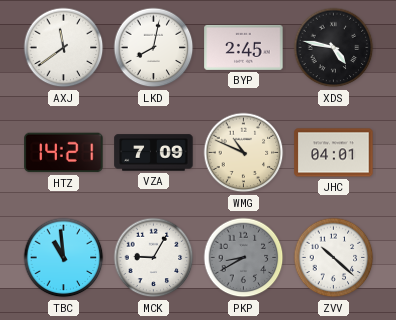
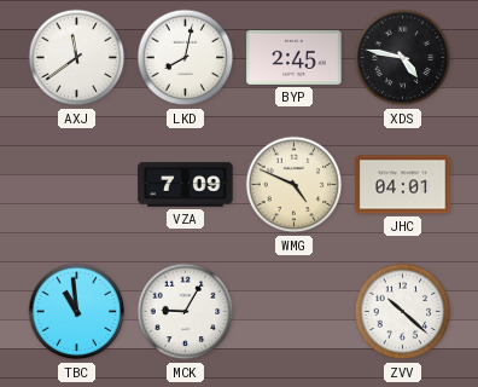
HTZ: 14:21 -> none
WMG: 10:49 -> 4:49
PKP: 8:40 -> none
